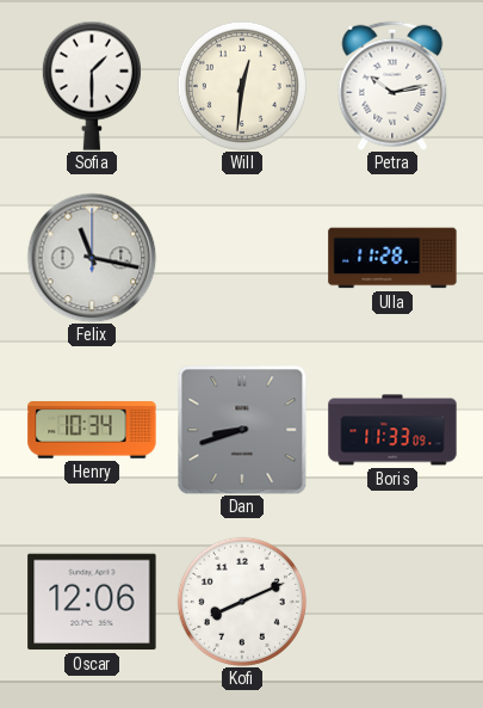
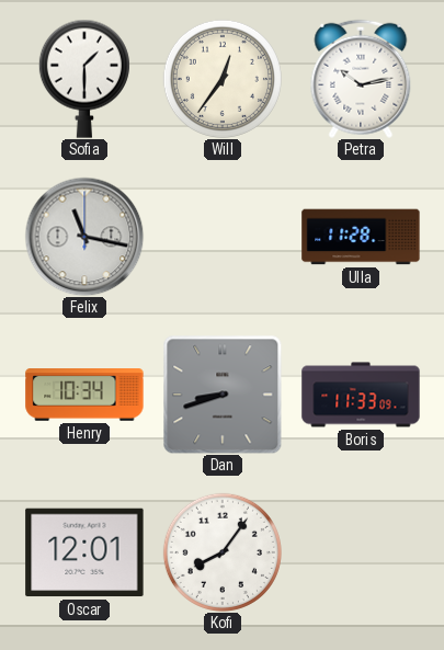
Will: 12:31 -> 12:36
Oscar: 12:06 -> 12:01
Kofi: 8:11 -> 8:06
